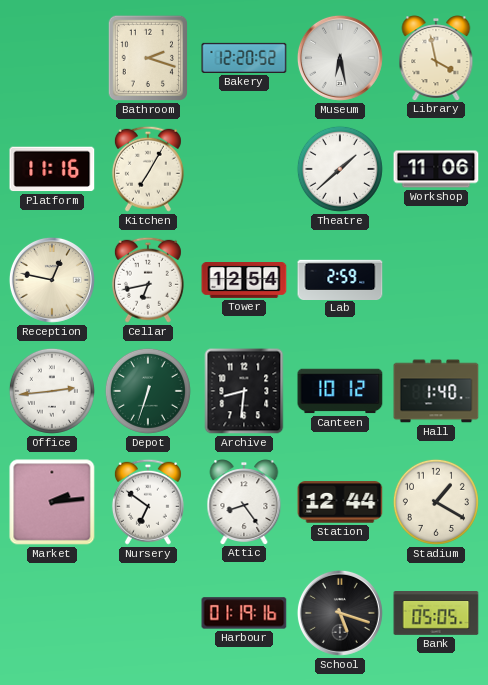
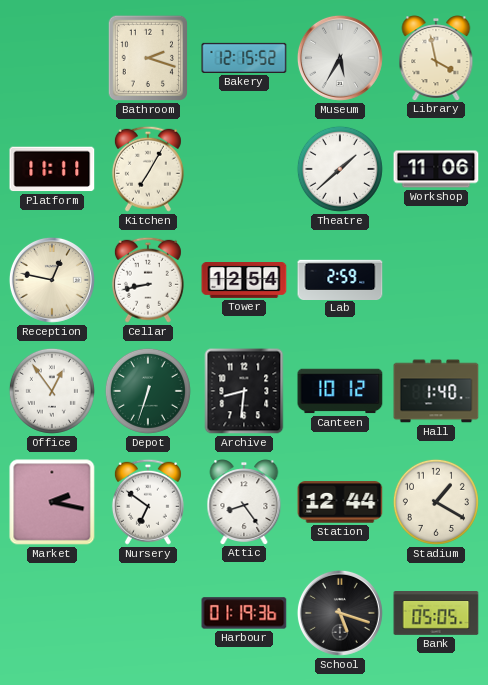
Bakery: 12:20 -> 12:15
Museum: 6:28 -> 5:35
Platform: 11:16 -> 11:11
Cellar: 6:43 -> 8:43
Office: 2:44 -> 12:54
Market: 2:14 -> 2:17
Harbour: 01:19:16 -> 01:19:36
